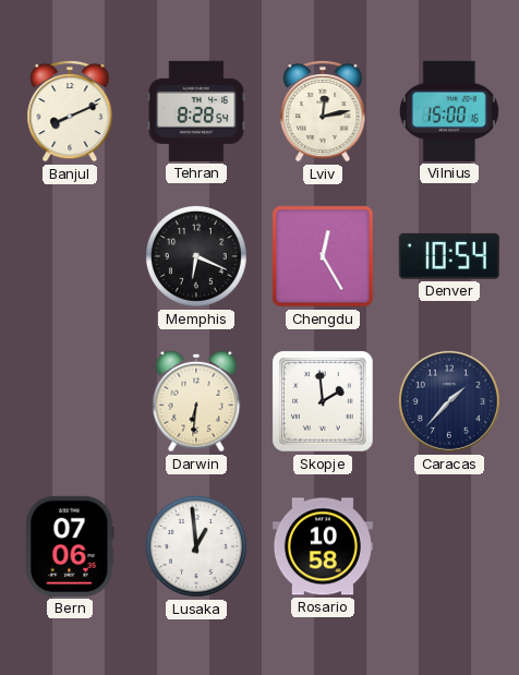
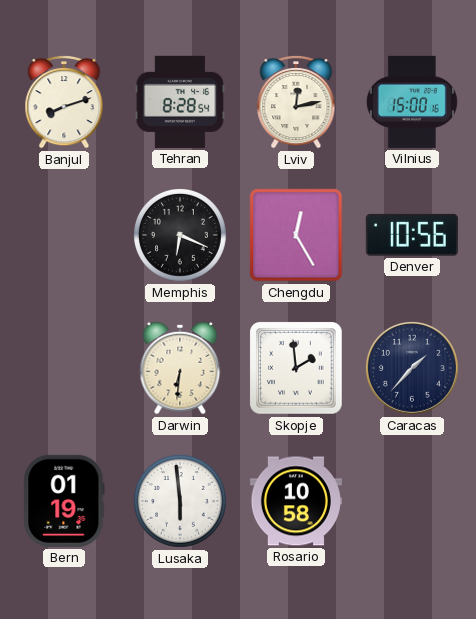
Banjul: 8:11 -> 8:12
Denver: 10:54 -> 10:56
Bern: 07:06 -> 01:19
Lusaka: 12:59 -> 5:59
